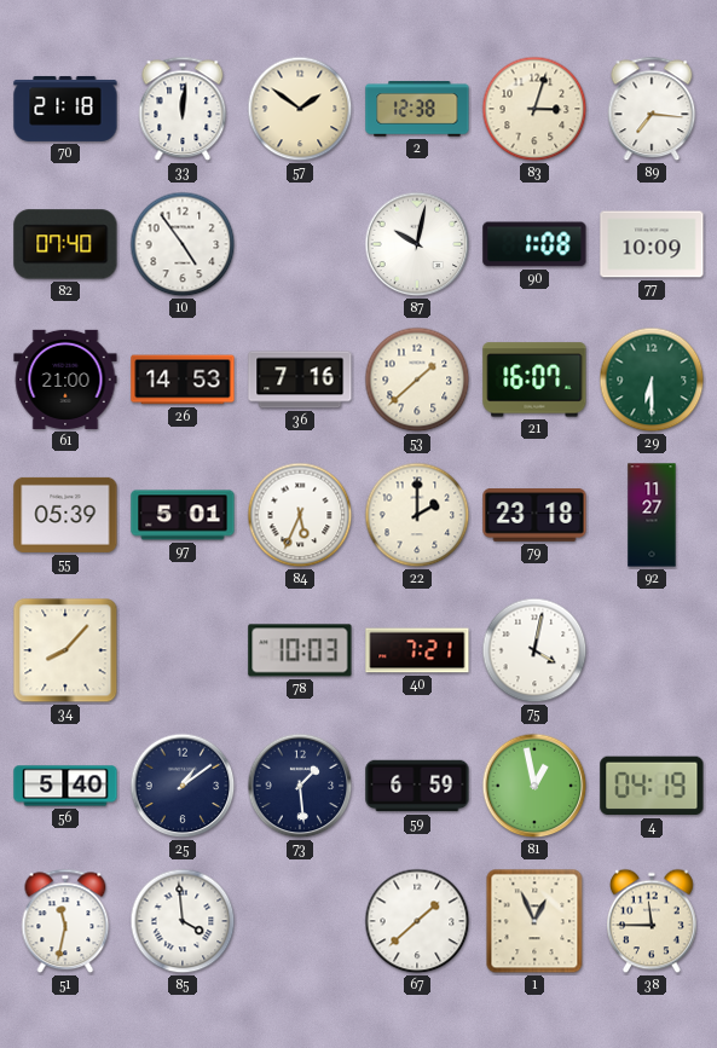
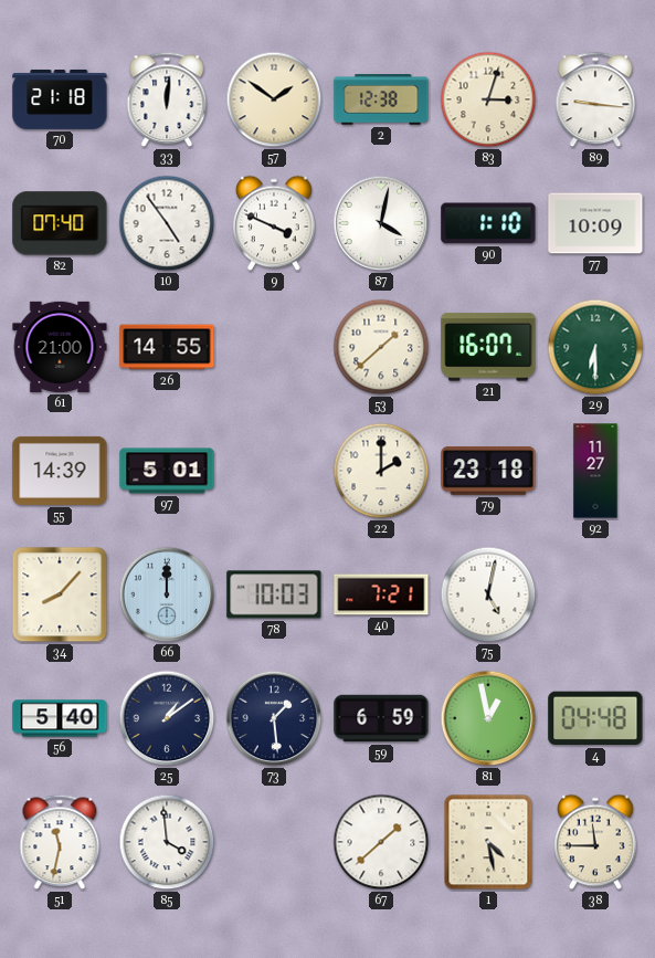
89: 7:16 -> 9:16
9: none -> 3:49
87: 10:02 -> 4:02
90: 1:08 -> 1:10
26: 14:53 -> 14:55
36: 7:16 -> none
55: 05:39 -> 14:39
84: 5:34 -> none
66: none -> 12:00
75: 4:02 -> 5:02
4: 04:19 -> 04:48
1: 12:56 -> 4:28
